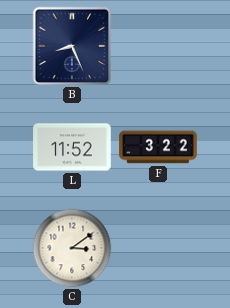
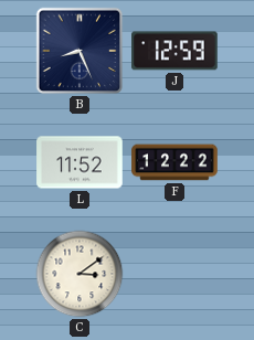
J: none -> 12:59
F: 3:22 -> 12:22
